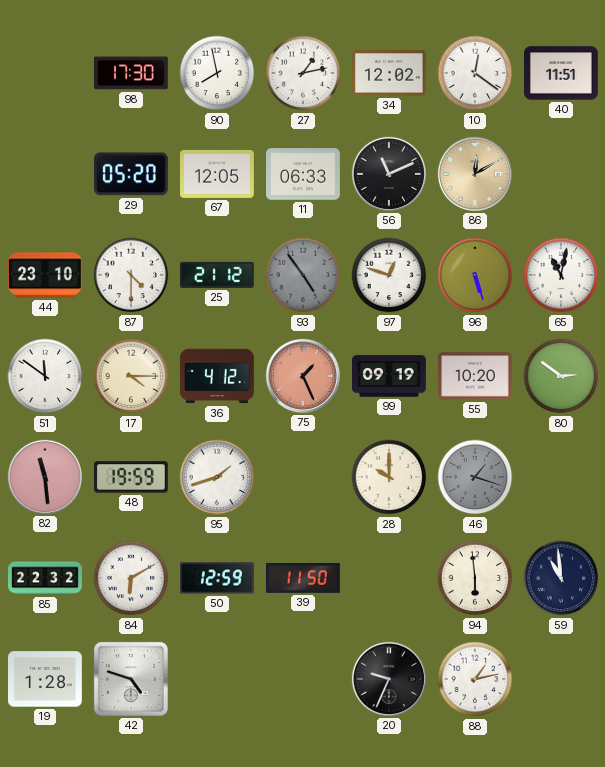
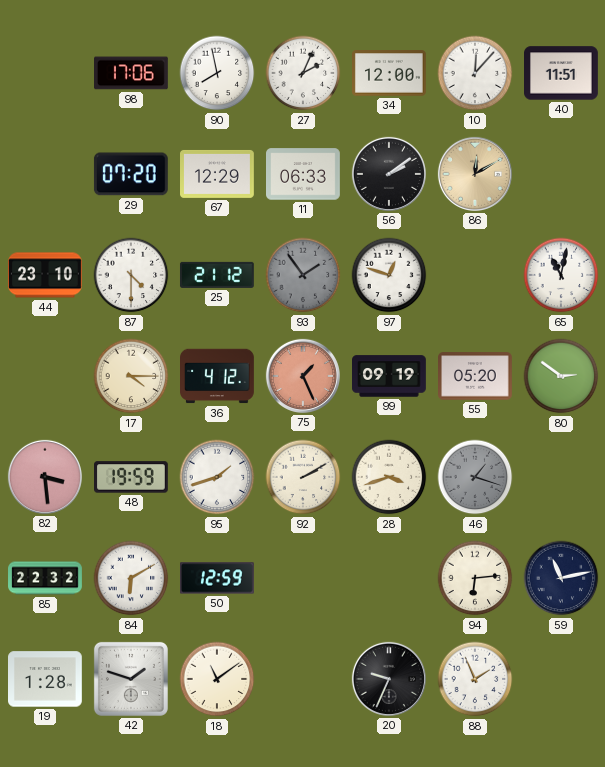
98: 17:30 -> 17:06
27: 1:13 -> 2:04
34: 12:02 -> 12:00
10: 12:21 -> 12:07
29: 05:20 -> 07:20
67: 12:05 -> 12:29
56: 11:11 -> 2:09
93: 4:54 -> 1:54
96: 5:27 -> none
51: 11:51 -> none
55: 10:20 -> 05:20
82: 11:29 -> 3:29
92: none -> 2:10
28: 10:00 -> 3:42
39: 11:50 -> none
94: 5:59 -> 6:14
59: 10:59 -> 11:13
42: 4:48 -> 1:48
18: none -> 11:09
88: 1:13 -> 1:56
